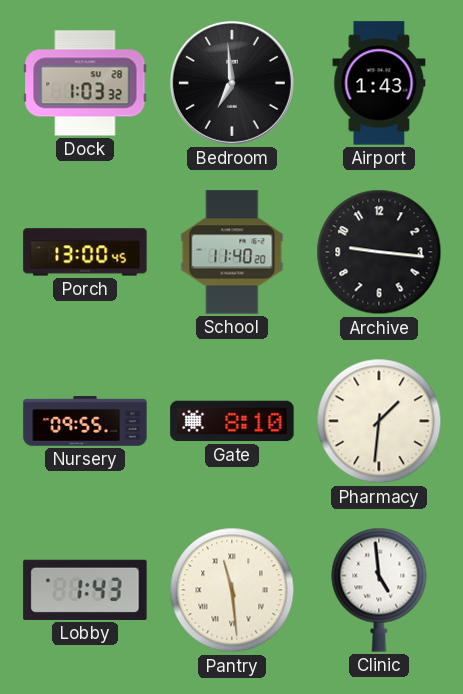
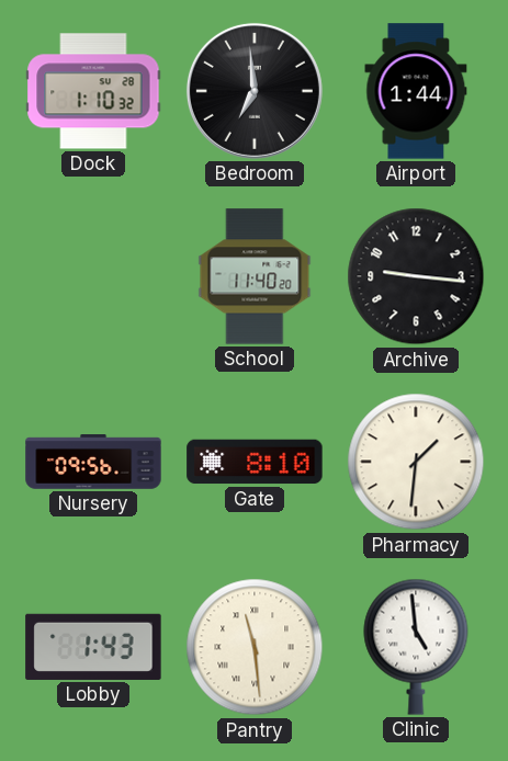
Dock: 1:03 -> 1:10
Airport: 1:43 -> 1:44
Porch: 13:00 -> none
Nursery: 09:55 -> 09:56
